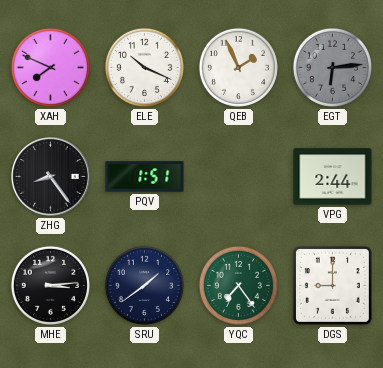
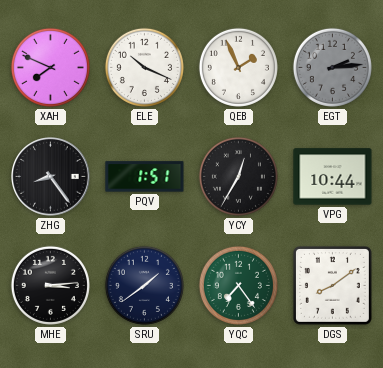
EGT: 6:14 -> 2:14
YCY: none -> 12:35
VPG: 2:44 -> 10:44
DGS: 9:00 -> 8:09
